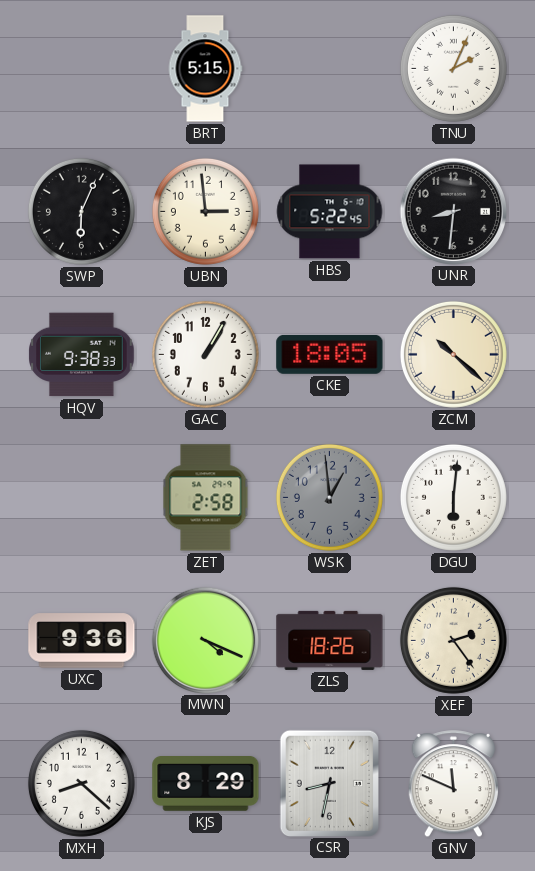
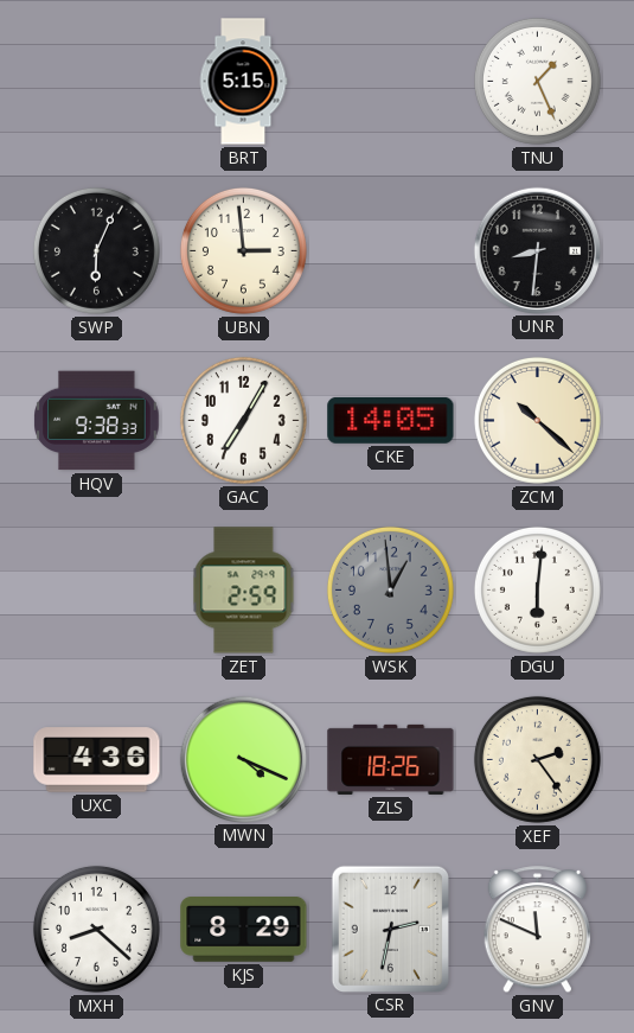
TNU: 2:04 -> 1:26
HBS: 5:22 -> none
GAC: 1:05 -> 7:05
CKE: 18:05 -> 14:05
ZET: 2:58 -> 2:59
UXC: 9:36 -> 4:36
CSR: 8:32 -> 2:32
